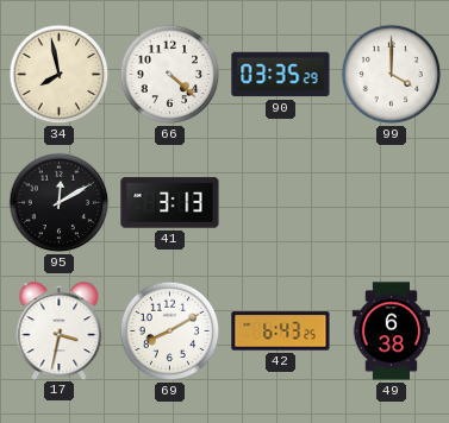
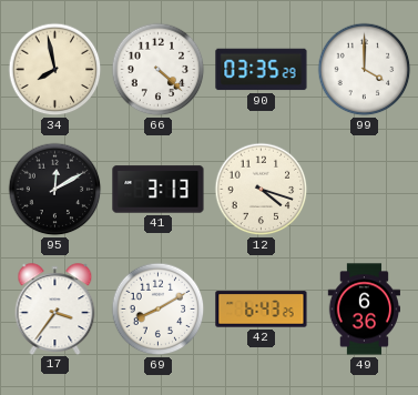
12: none -> 4:18
17: 3:32 -> 3:36
49: 6:38 -> 6:36
